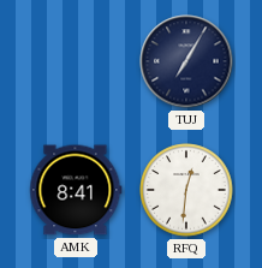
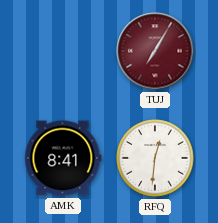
TUJ dial: navy -> burgundy
